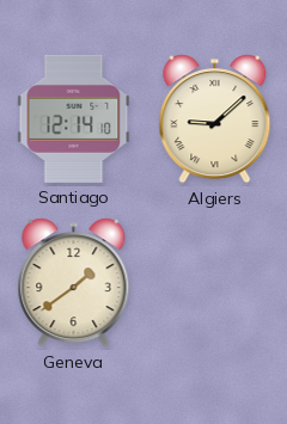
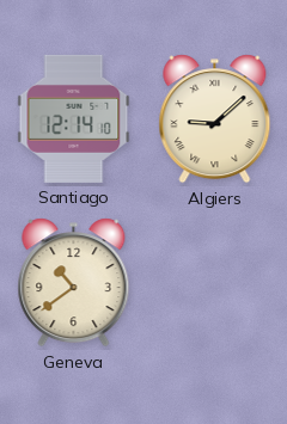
Geneva: 1:39 -> 10:39
